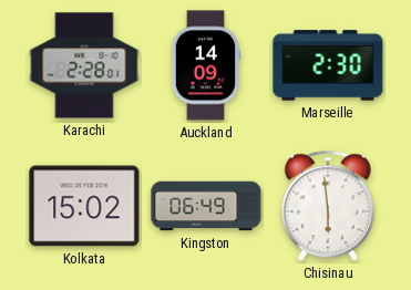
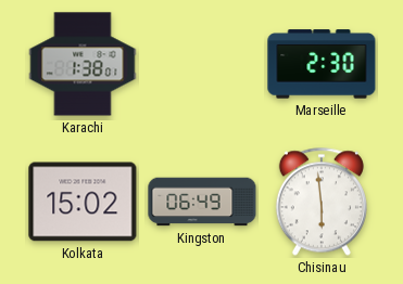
Karachi: 2:28 -> 1:38
Auckland: 14:09 -> none
